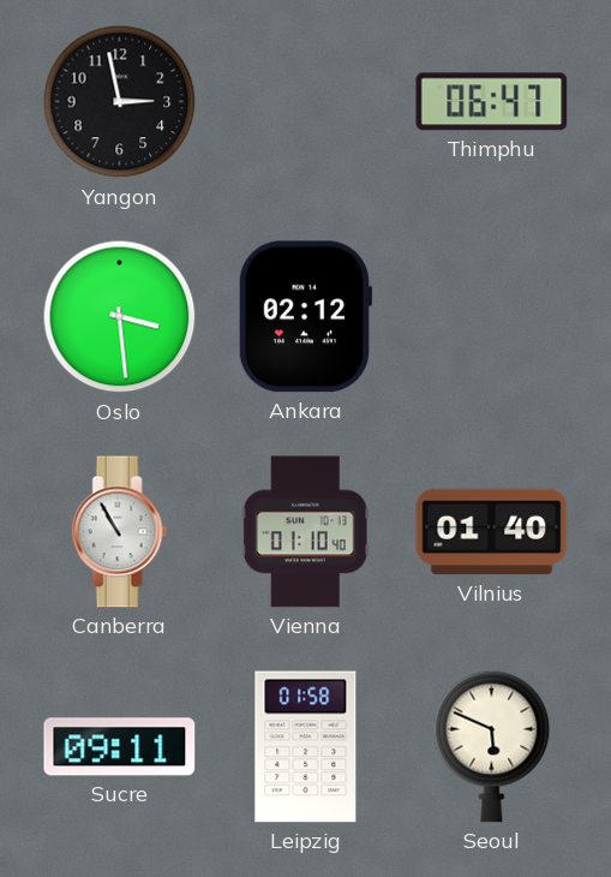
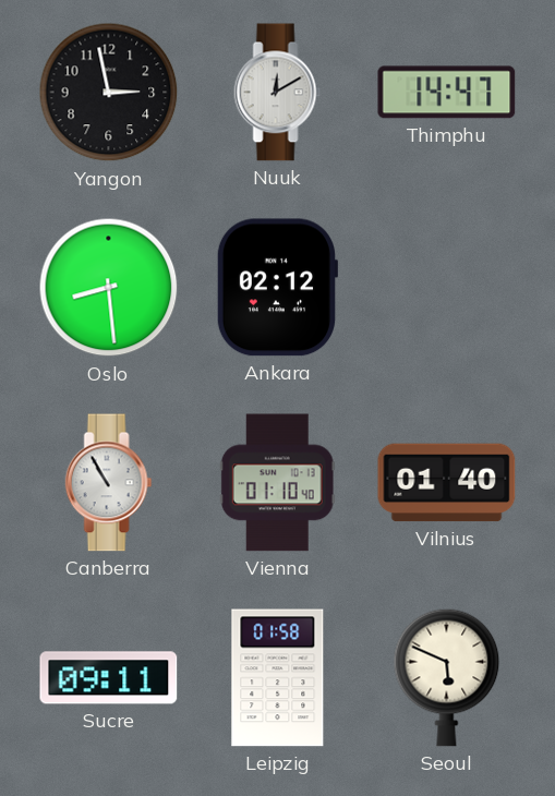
Nuuk: none -> 12:10
Thimphu: 06:47 -> 14:47
Oslo: 3:29 -> 8:29
